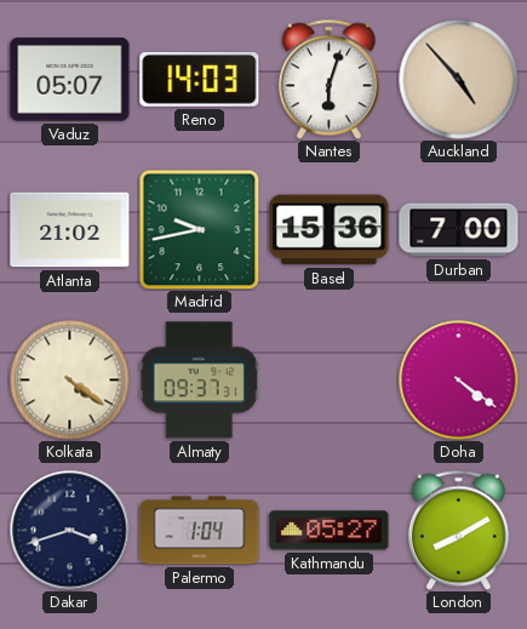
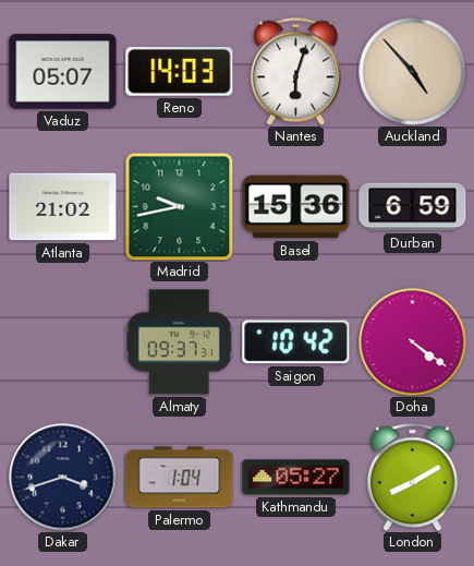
Durban: 7:00 -> 6:59
Kolkata: 4:21 -> none
Saigon: none -> 10:42
